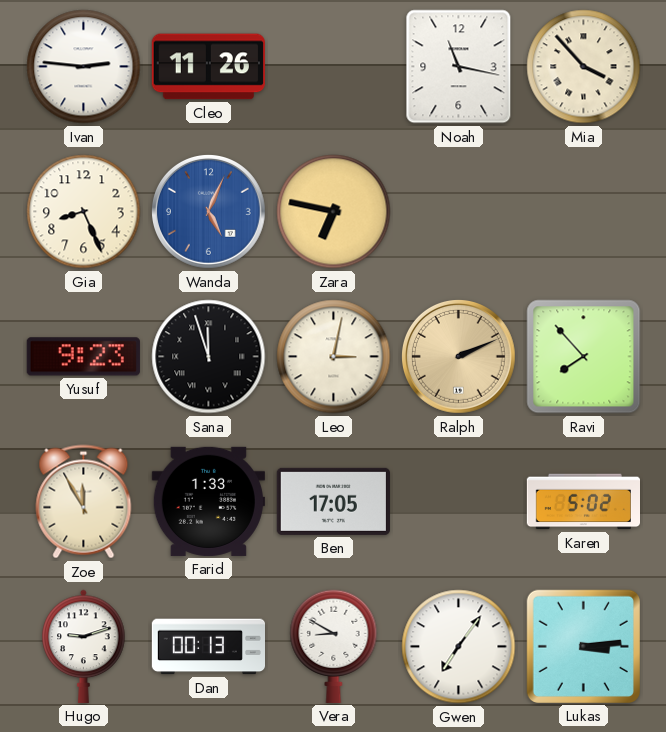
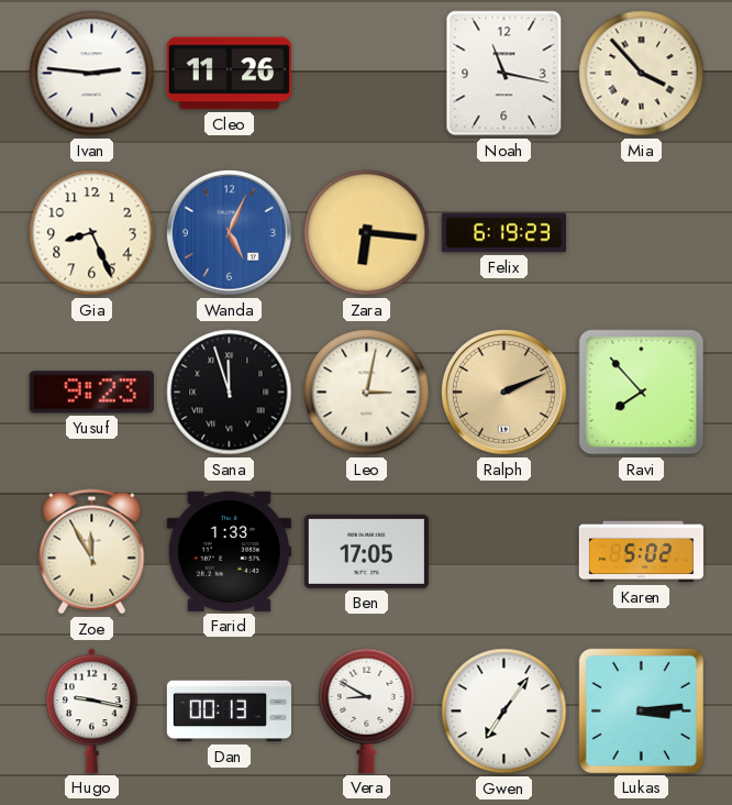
Zara: 6:47 -> 6:16
Felix: none -> 6:19
Hugo: 9:12 -> 9:17
